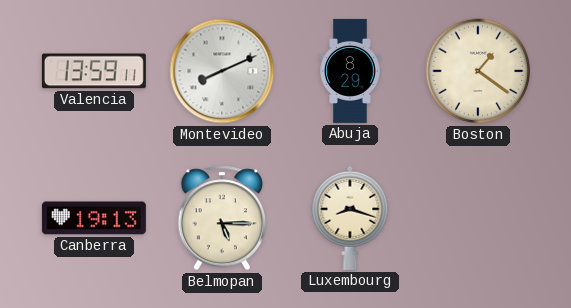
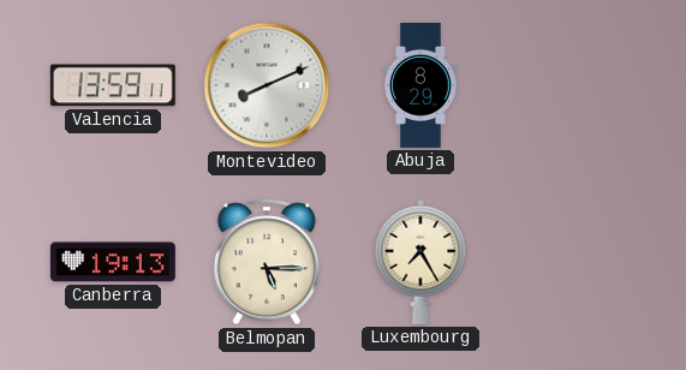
Boston: 1:21 -> none
Luxembourg: 8:18 -> 7:25
